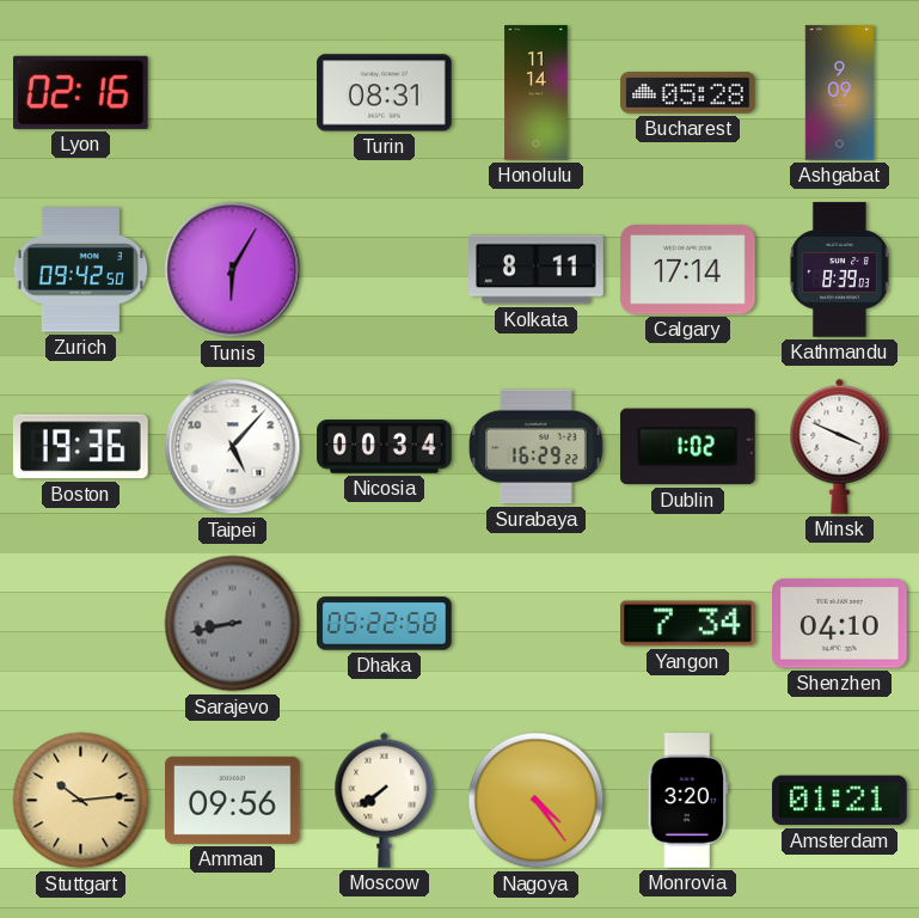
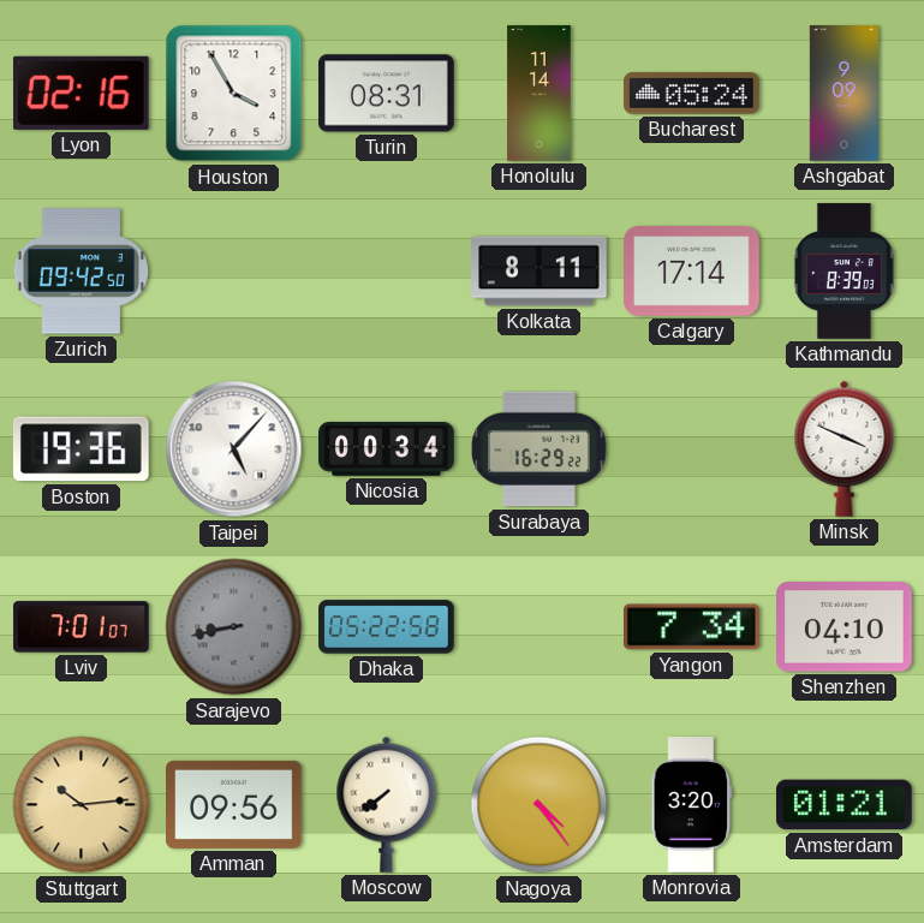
Houston: none -> 3:55
Bucharest: 05:28 -> 05:24
Tunis: 6:05 -> none
Dublin: 1:02 -> none
Lviv: none -> 7:01
